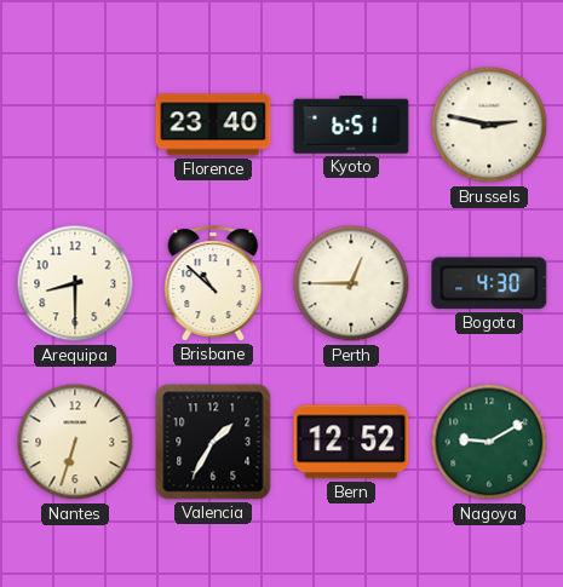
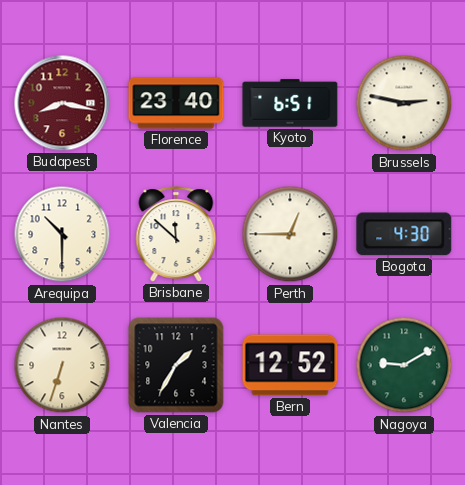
Budapest: none -> 8:17
Arequipa: 8:30 -> 10:30
Brisbane: 10:52 -> 11:52
